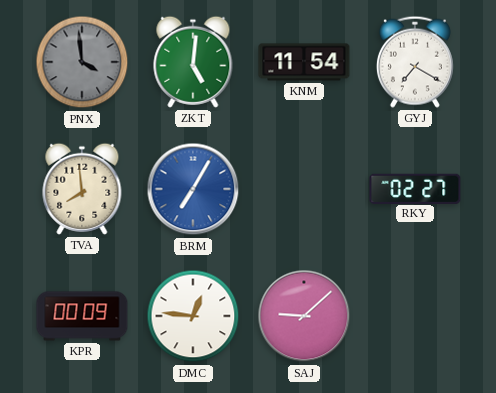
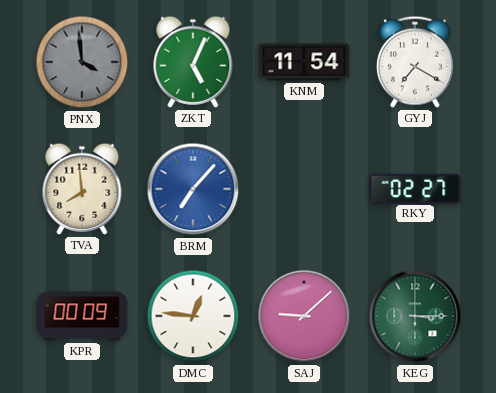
ZKT: 5:01 -> 5:04
BRM: 7:05 -> 7:07
KEG: none -> 3:15
